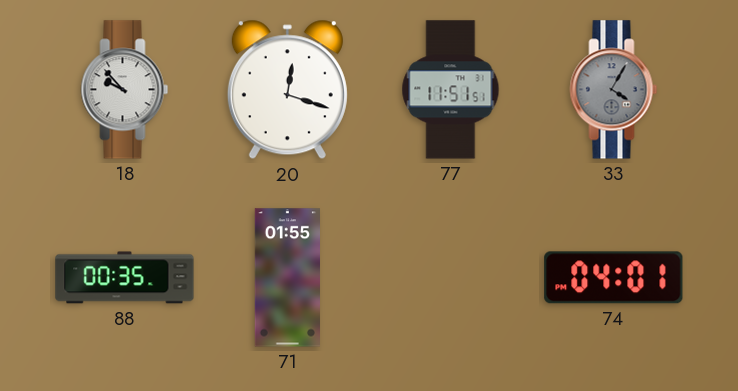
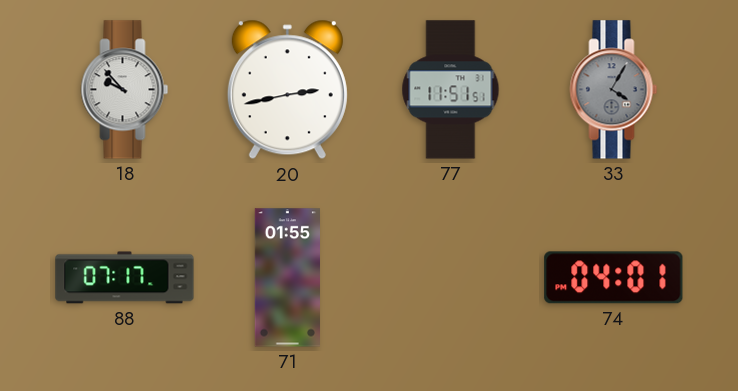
20: 12:18 -> 2:43
88: 00:35 -> 07:17
